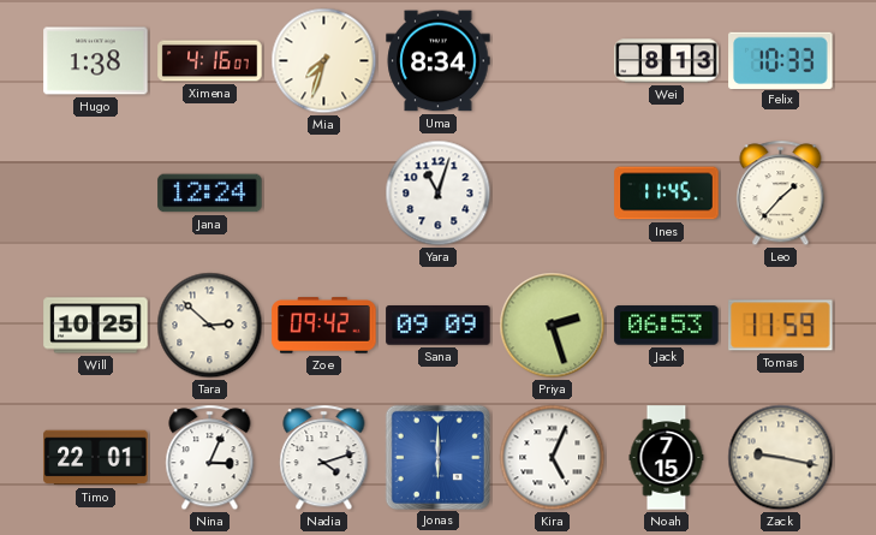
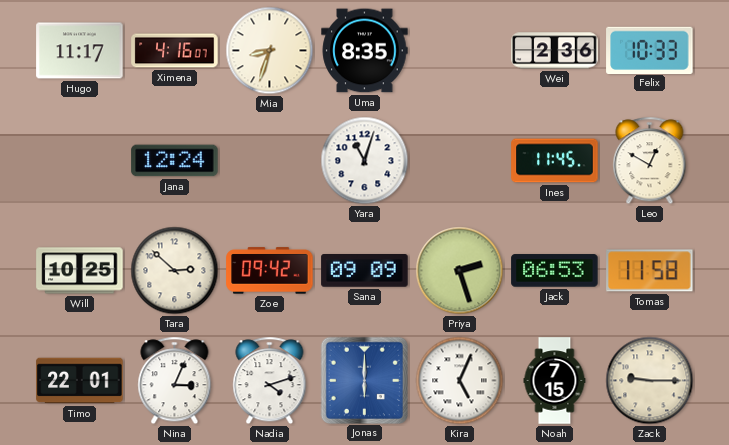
Hugo: 1:38 -> 11:17
Mia: 7:33 -> 8:33
Uma: 8:34 -> 8:35
Wei: 8:13 -> 2:36
Leo: 1:37 -> 12:50
Tomas: 11:59 -> 11:58
Zack: 9:17 -> 9:15
